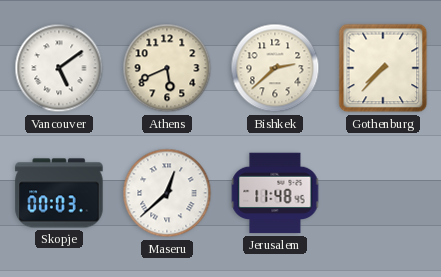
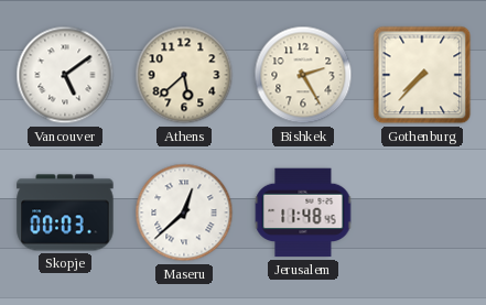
Athens: 5:41 -> 5:38
Bishkek: 2:38 -> 2:25
